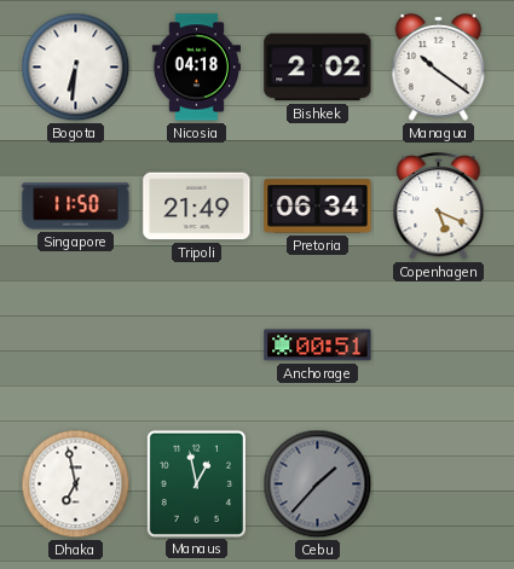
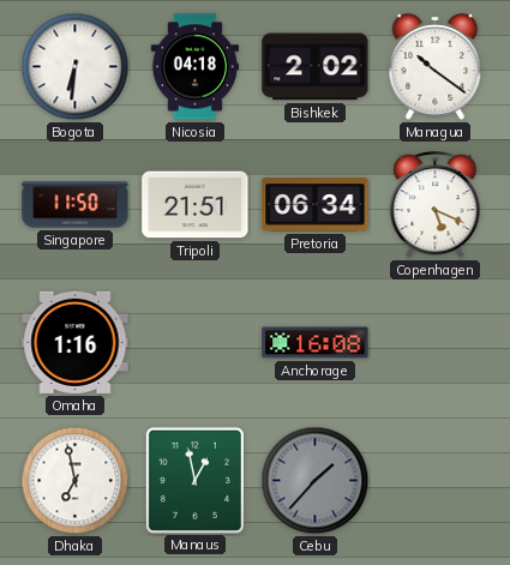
Tripoli: 21:49 -> 21:51
Omaha: none -> 1:16
Anchorage: 00:51 -> 16:08
